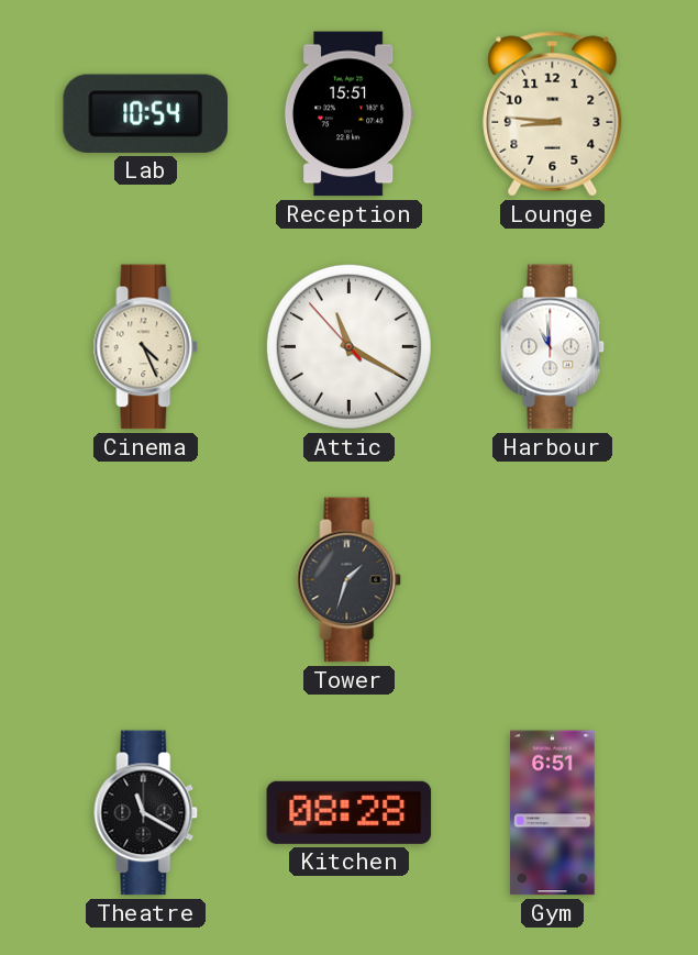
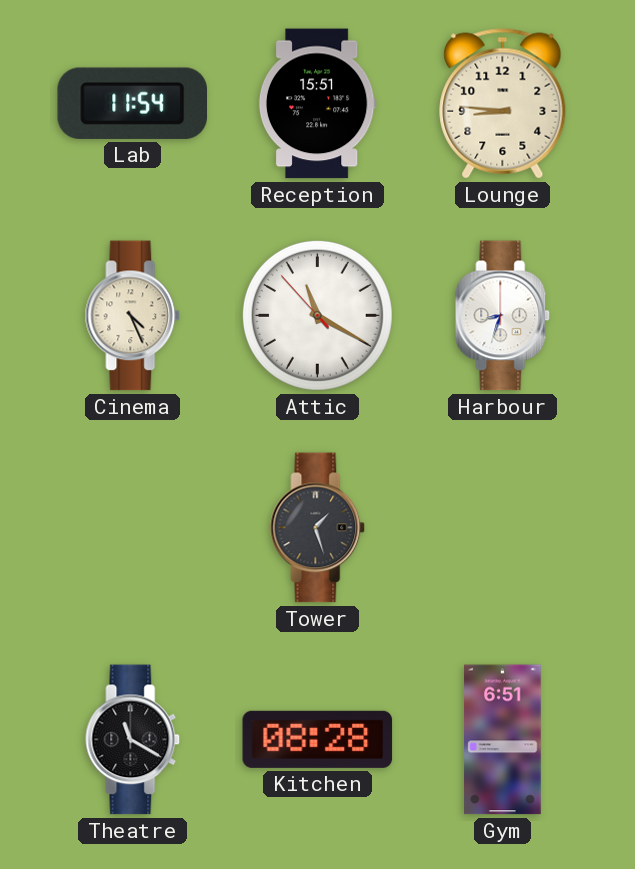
Lab: 10:54 -> 11:54
Harbour: 10:59 -> 8:33
Tower: 1:33 -> 1:27
